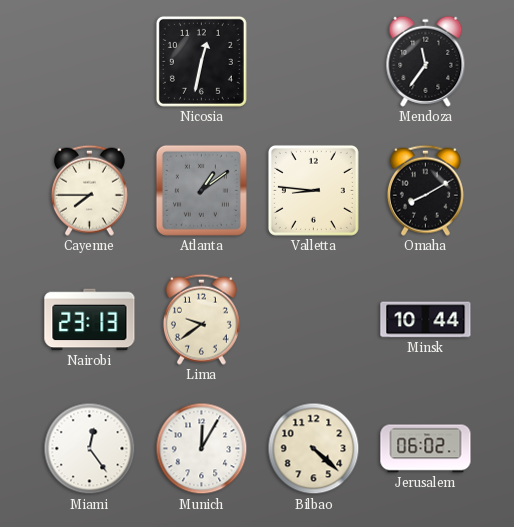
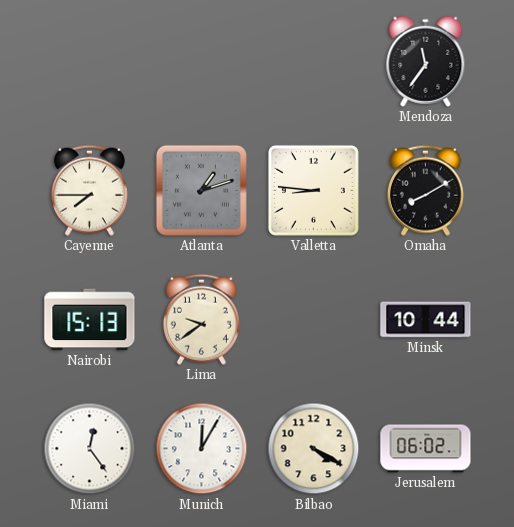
Nicosia: 12:32 -> none
Atlanta: 1:09 -> 1:12
Nairobi: 23:13 -> 15:13
Bilbao: 4:22 -> 4:20
